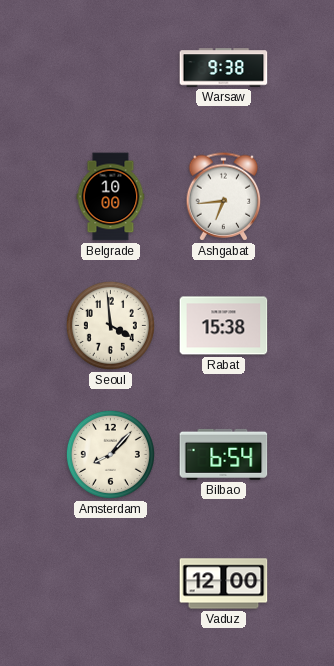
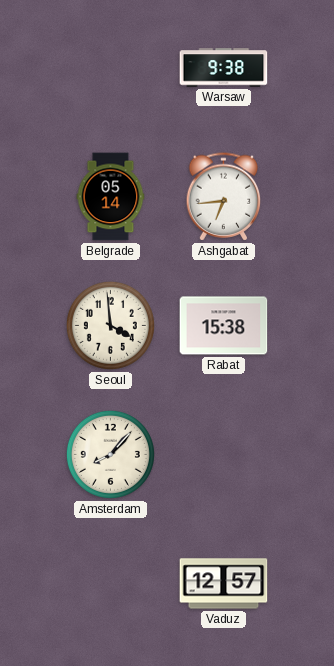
Belgrade: 10:00 -> 05:14
Bilbao: 6:54 -> none
Vaduz: 12:00 -> 12:57
